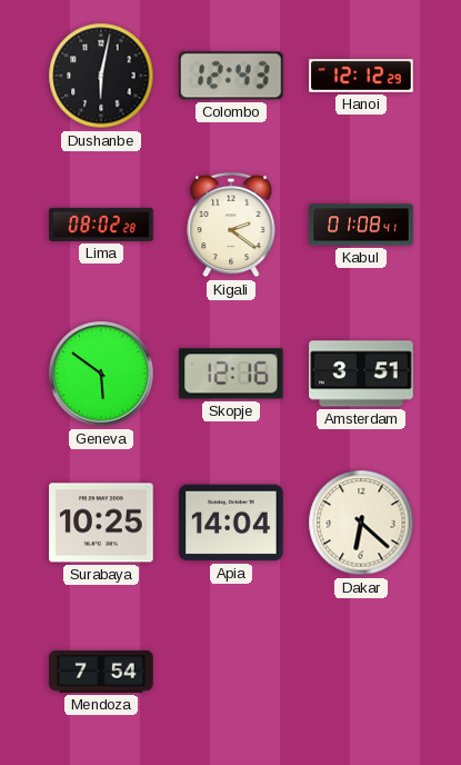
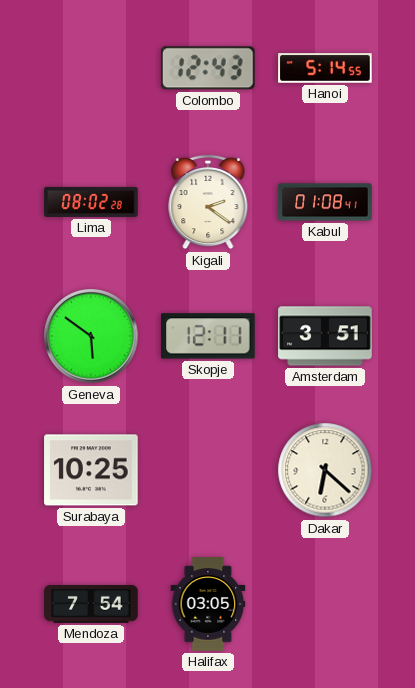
Dushanbe: 6:02 -> none
Hanoi: 12:12 -> 5:14
Skopje: 12:16 -> 12:11
Apia: 14:04 -> none
Halifax: none -> 03:05
